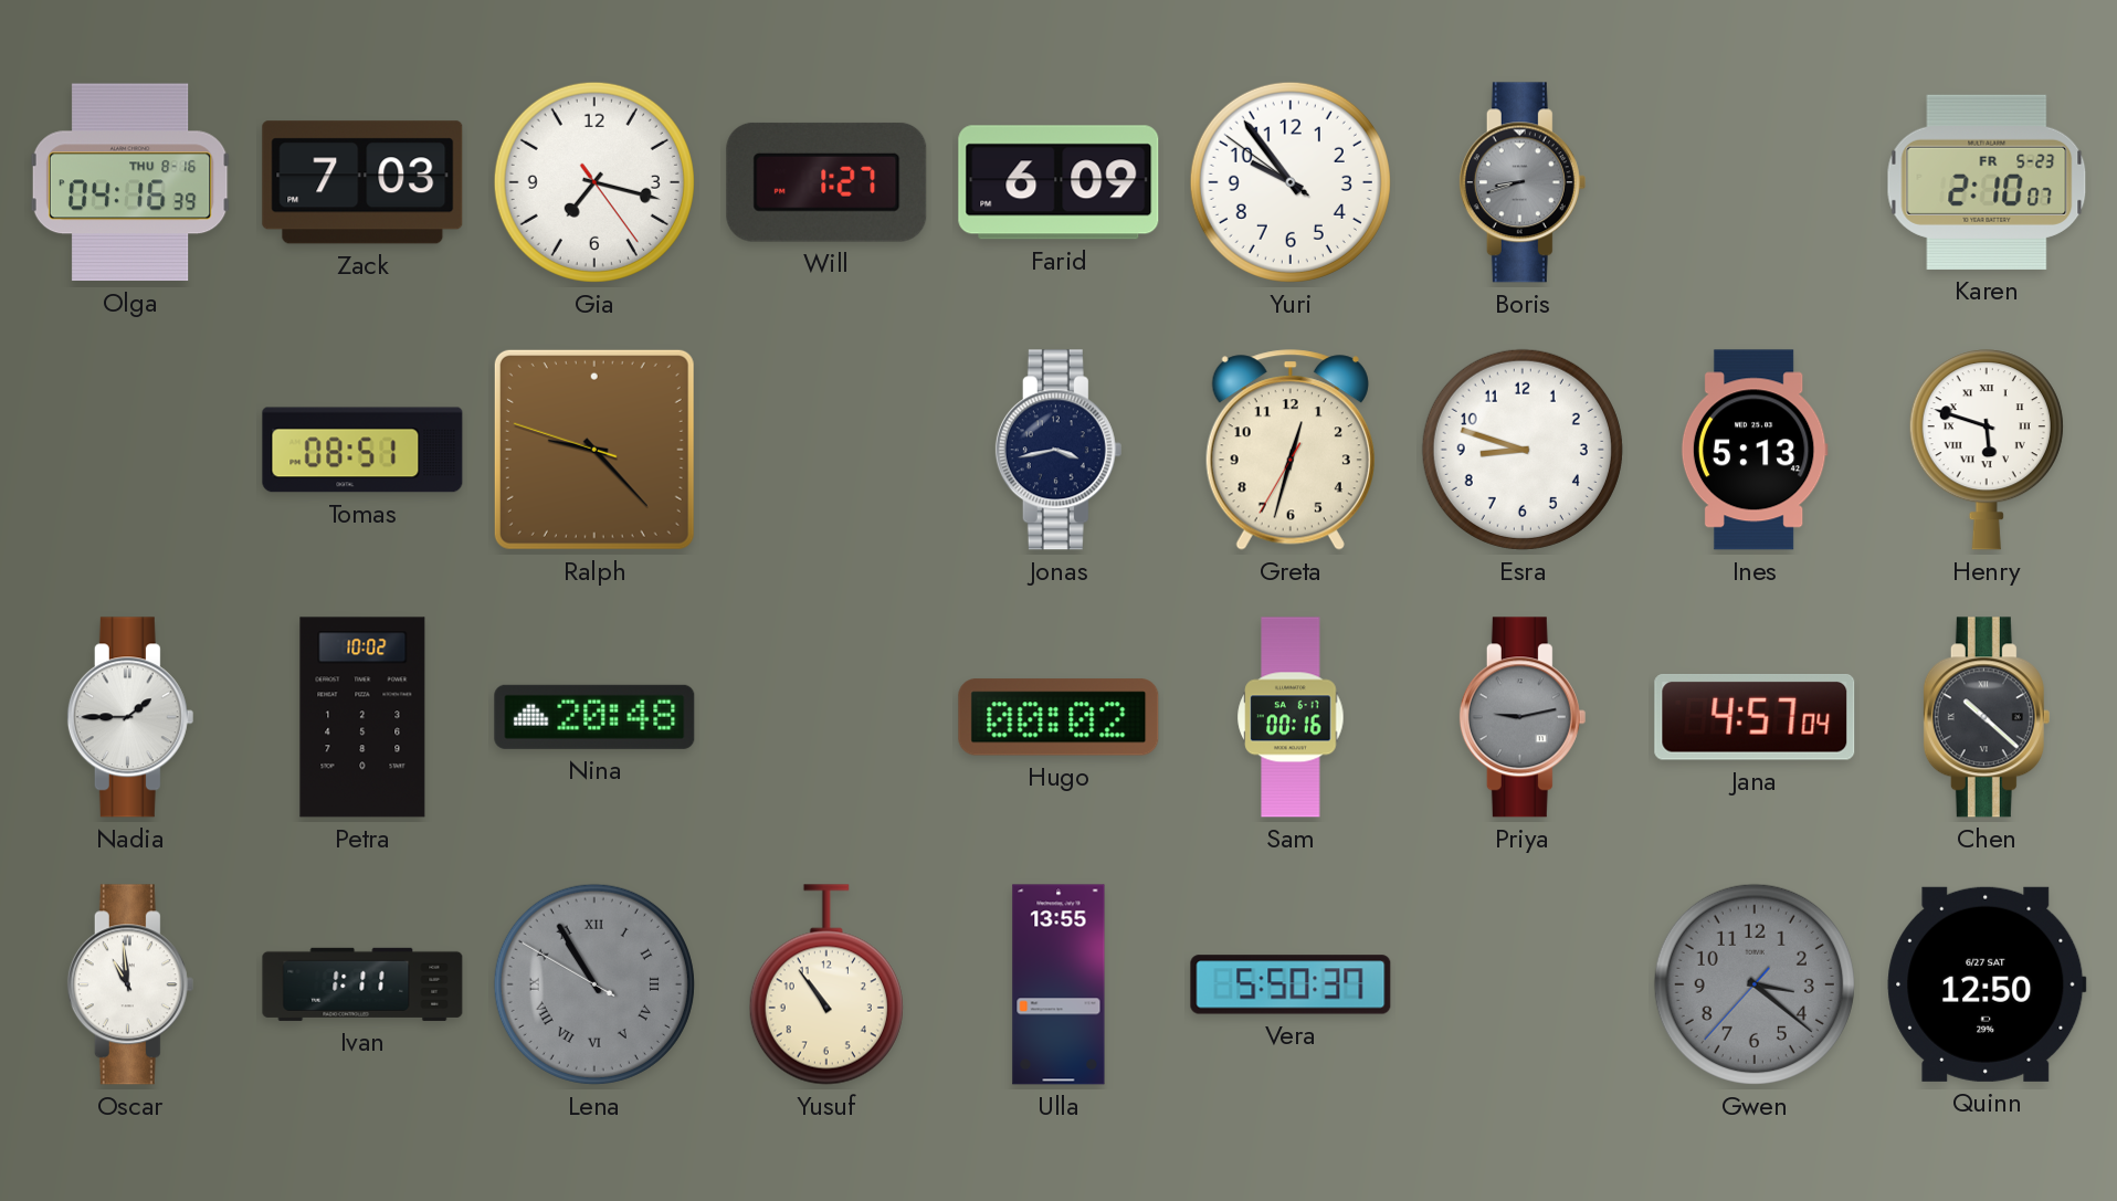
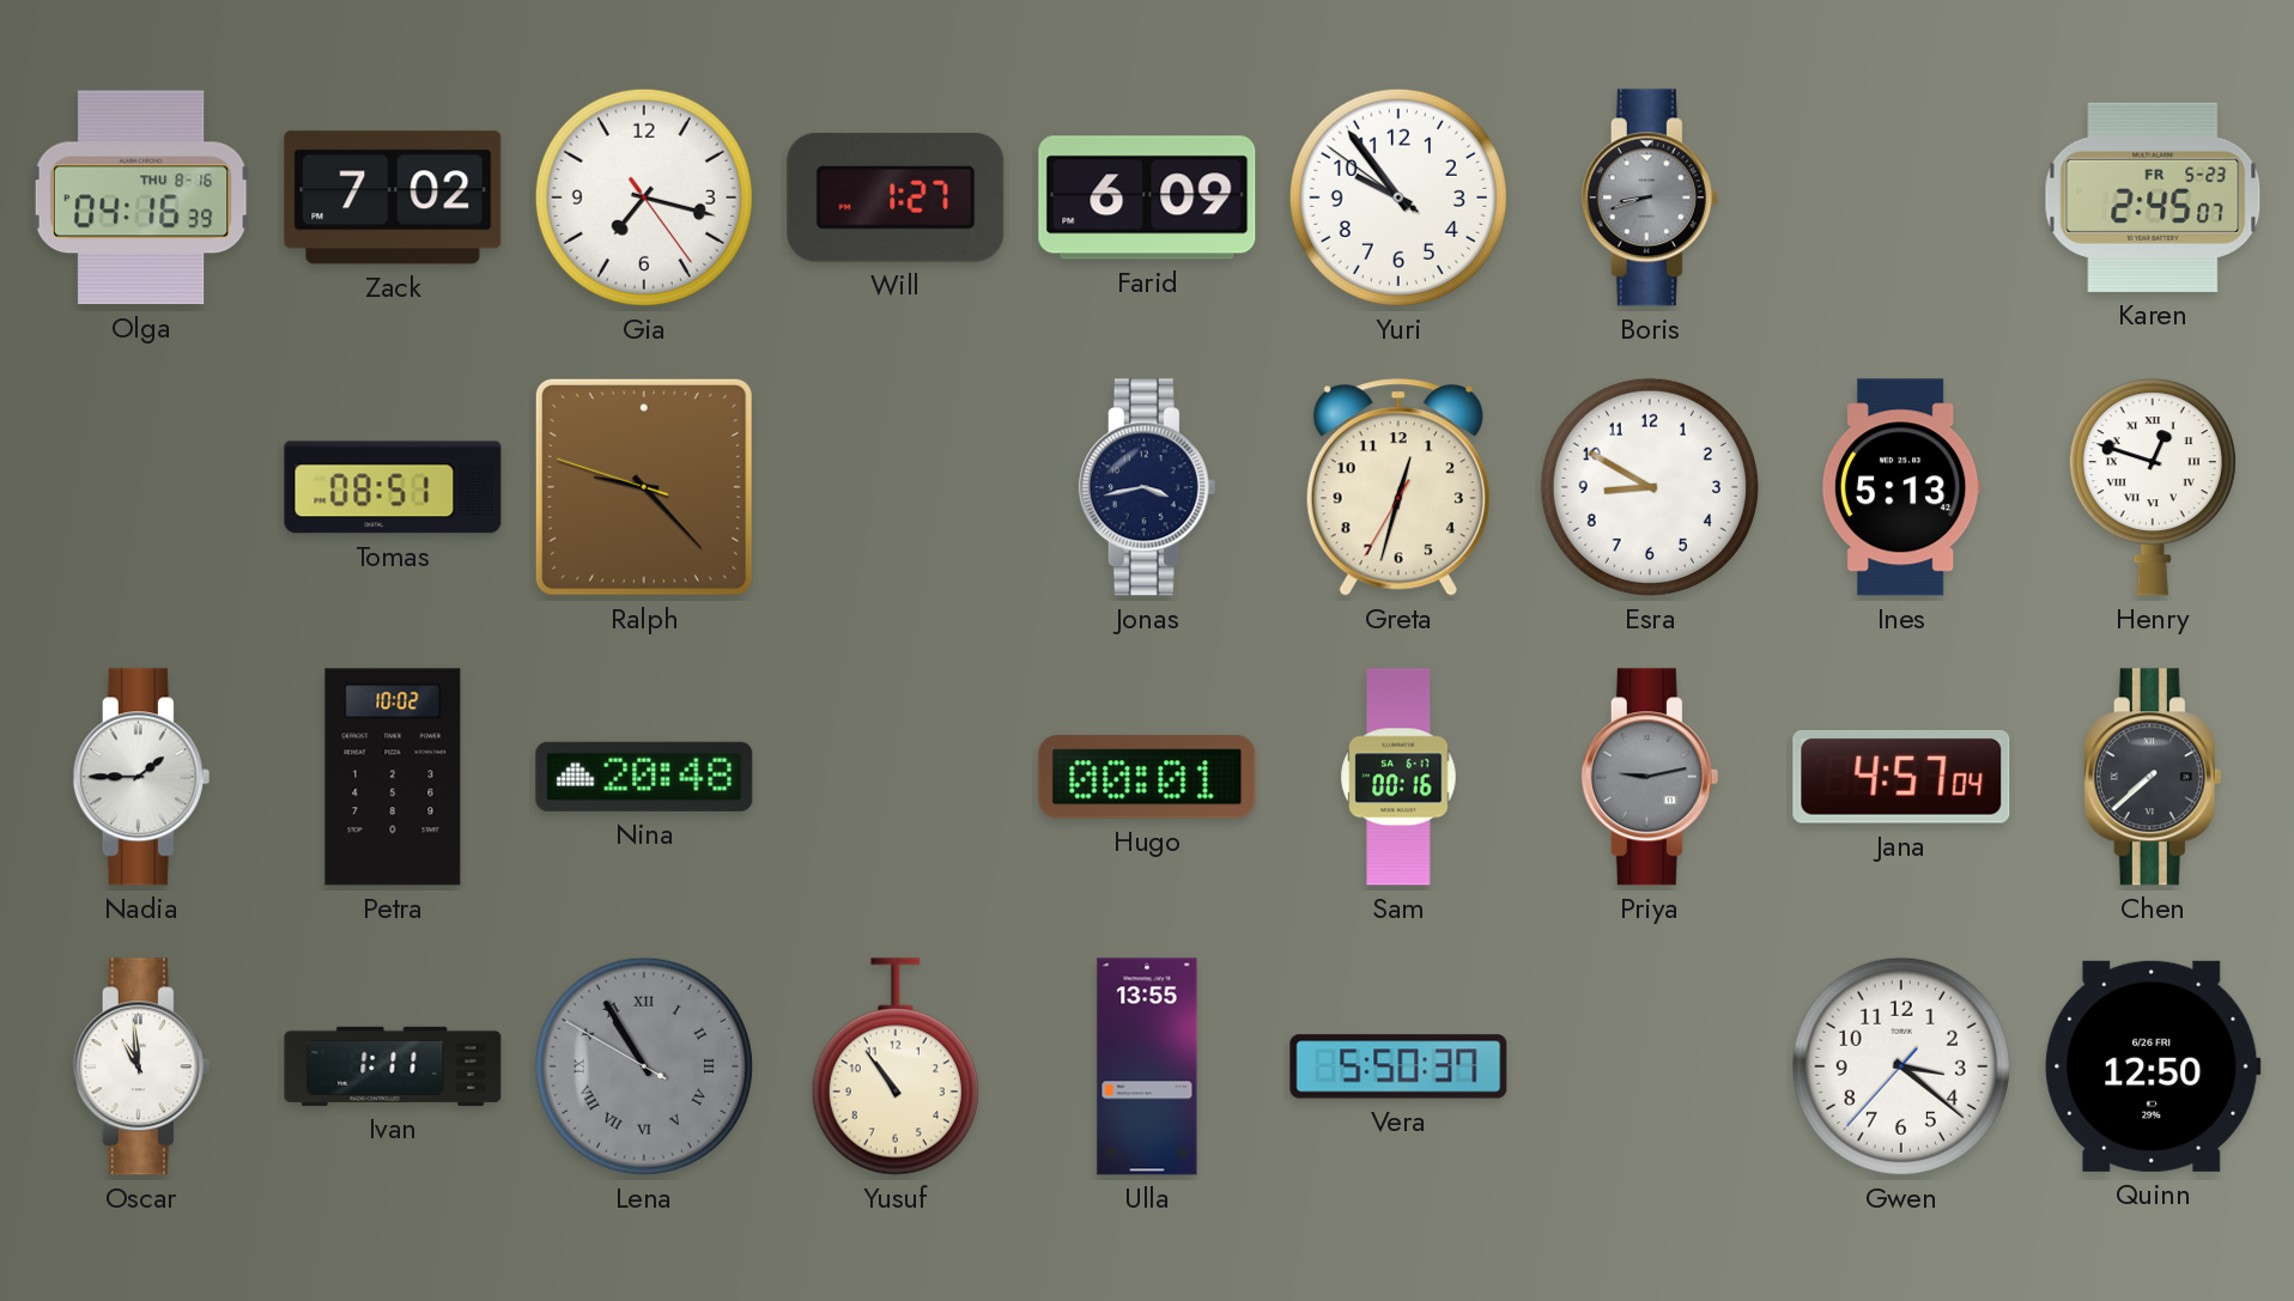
Zack: 7:03 -> 7:02
Karen: 2:10 -> 2:45
Esra: 8:48 -> 8:50
Henry: 5:48 -> 12:48
Hugo: 00:02 -> 00:01
Chen: 10:22 -> 7:38
Gwen dial: grey -> white
Quinn date: 6/27 SAT -> 6/26 FRI
